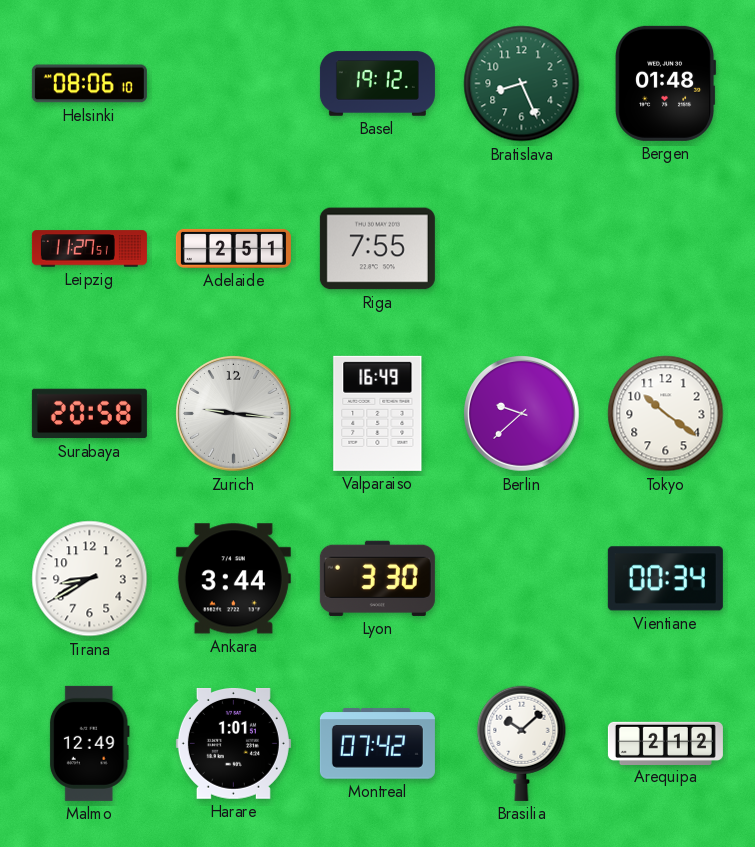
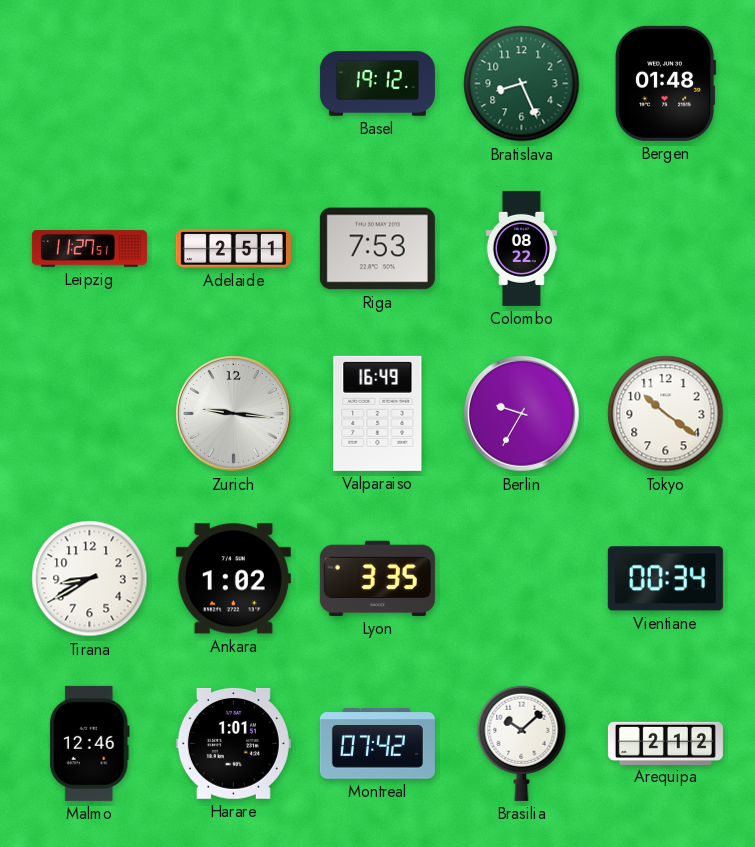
Helsinki: 08:06 -> none
Riga: 7:55 -> 7:53
Colombo: none -> 08:22
Surabaya: 20:58 -> none
Berlin: 9:38 -> 9:35
Ankara: 3:44 -> 1:02
Lyon: 3:30 -> 3:35
Malmo: 12:49 -> 12:46
